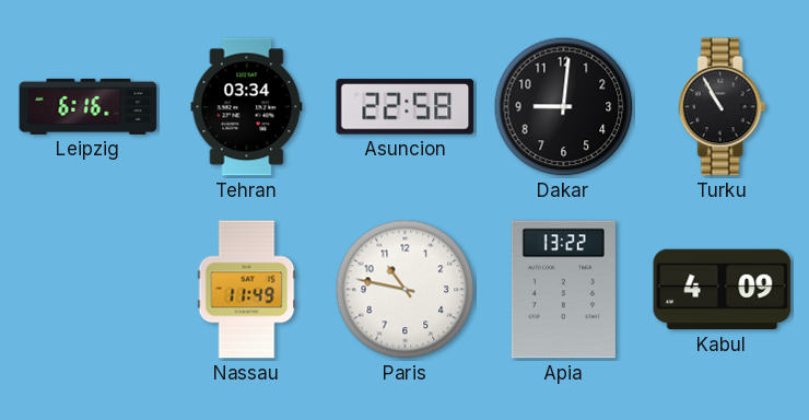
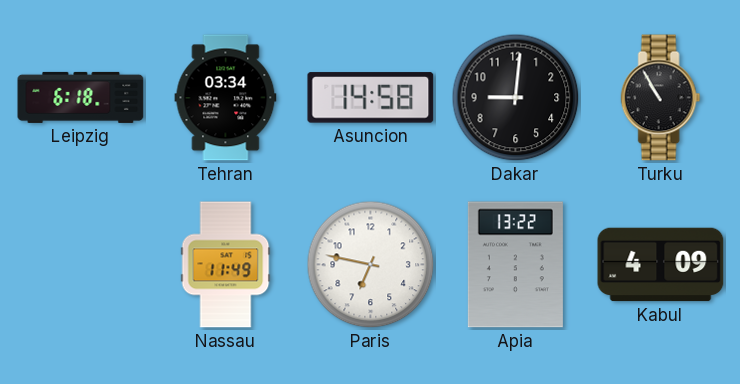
Leipzig: 6:16 -> 6:18
Asuncion: 22:58 -> 14:58
Paris: 10:47 -> 6:47
